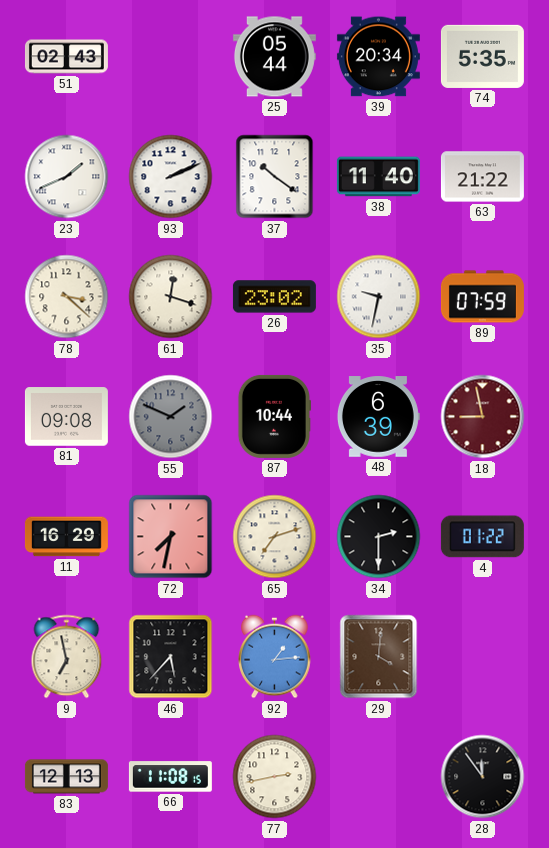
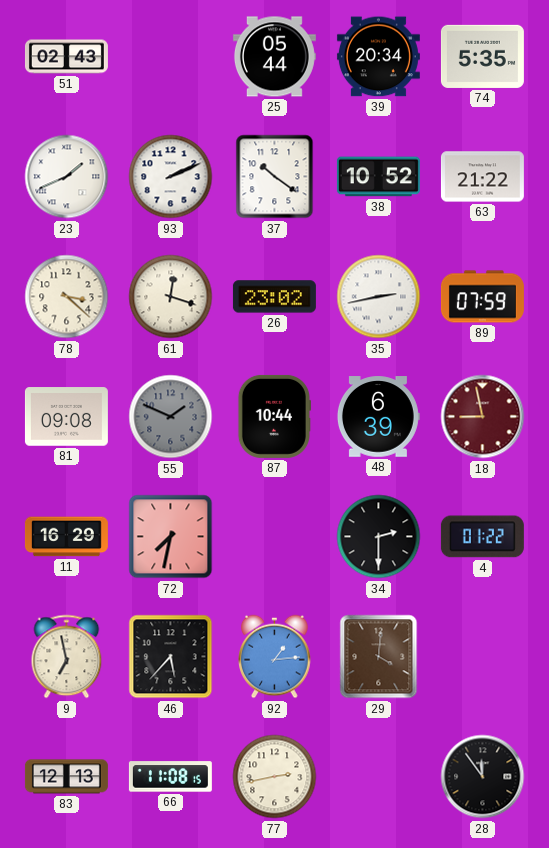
38: 11:40 -> 10:52
35: 9:32 -> 2:43
65: 7:12 -> none
